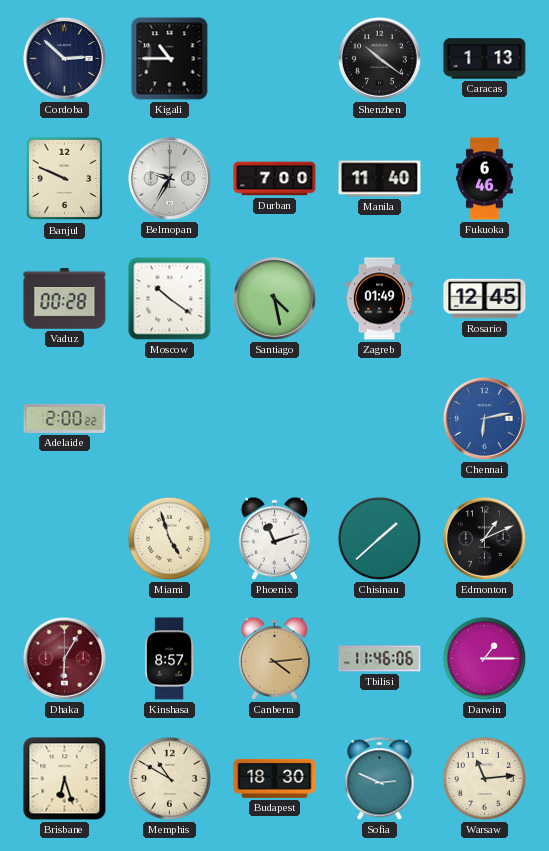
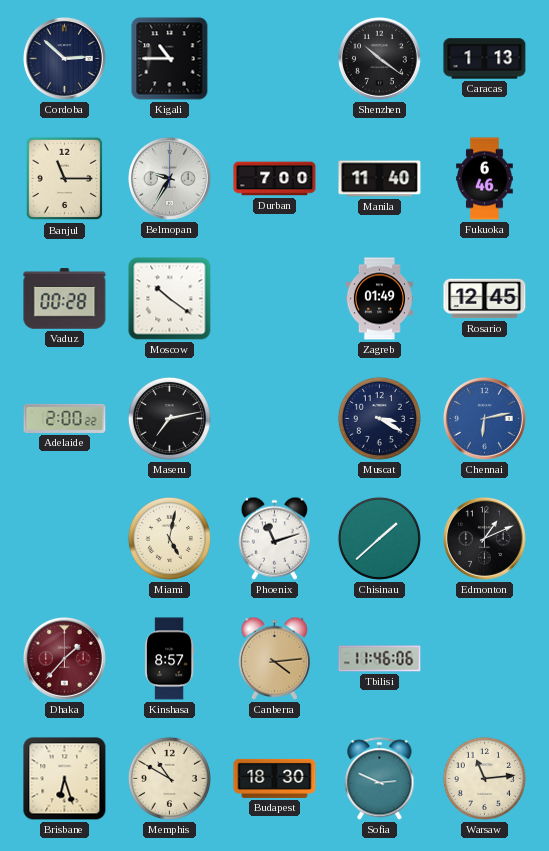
Banjul: 9:49 -> 11:15
Santiago: 4:28 -> none
Maseru: none -> 7:13
Muscat: none -> 3:20
Miami: 4:57 -> 5:02
Dhaka: 6:05 -> 1:37
Darwin: 1:15 -> none
